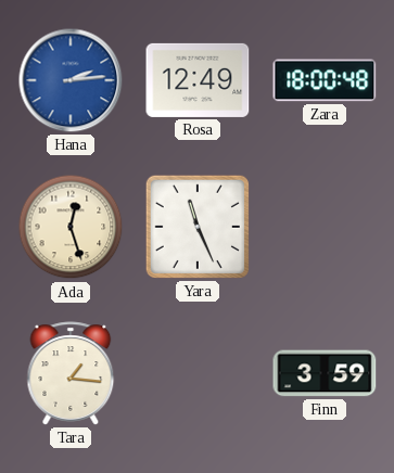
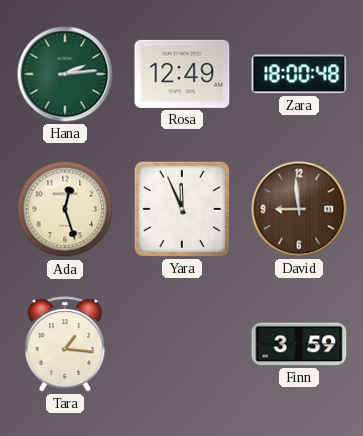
Hana dial: blue -> green
Yara: 11:26 -> 11:56
David: none -> 8:59
